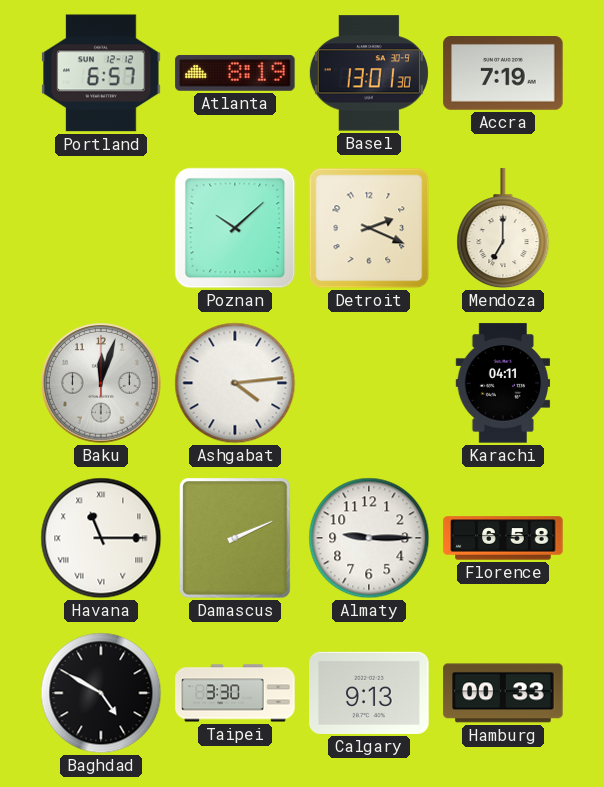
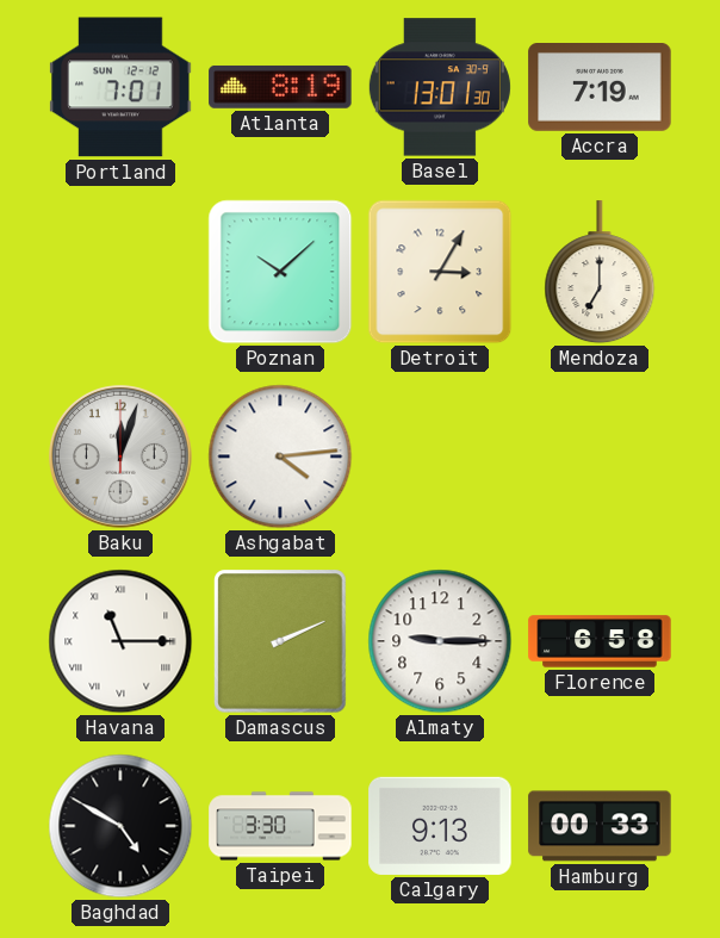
Portland: 6:57 -> 7:01
Detroit: 2:19 -> 3:05
Karachi: 04:11 -> none
